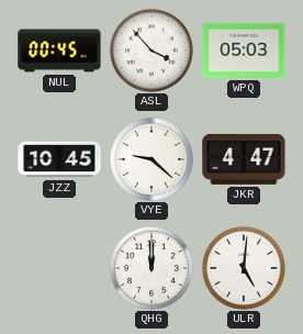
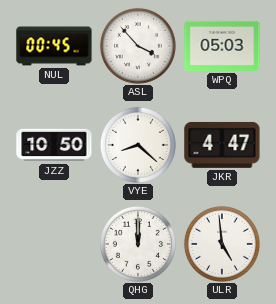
JZZ: 10:45 -> 10:50
VYE: 9:22 -> 8:22
ULR: 5:01 -> 4:59
